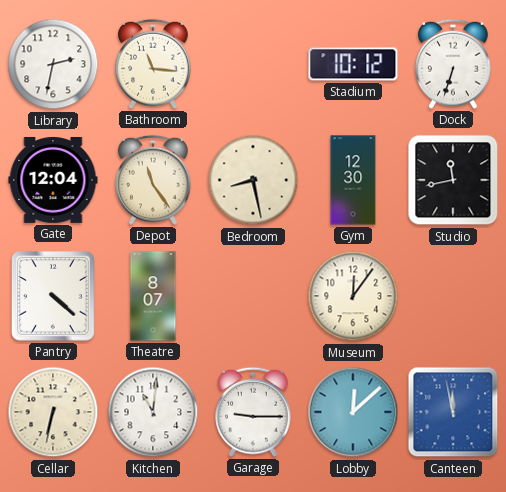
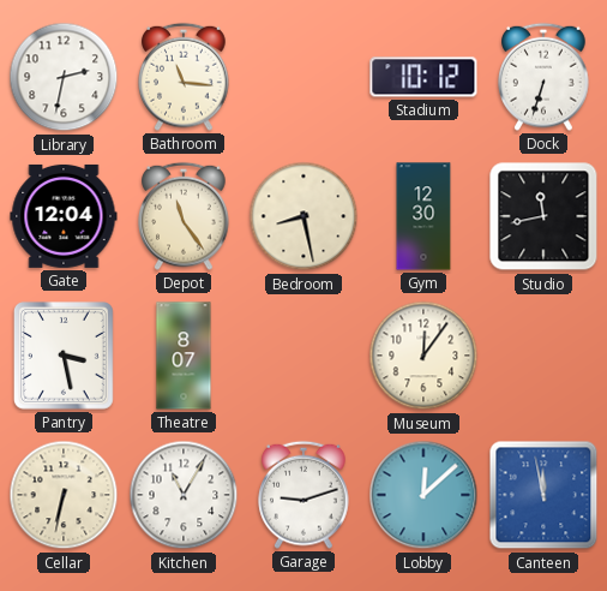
Pantry: 4:22 -> 3:28
Kitchen: 11:01 -> 11:05
Garage: 9:15 -> 9:12
